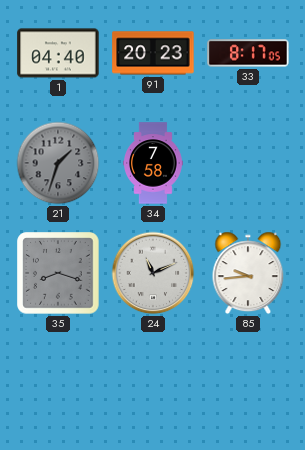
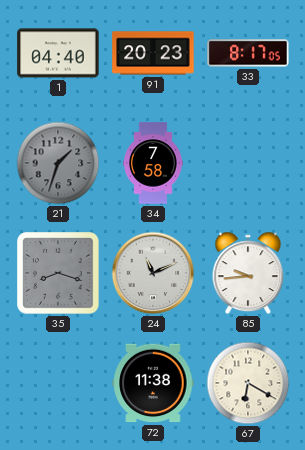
72: none -> 11:38
67: none -> 6:20
